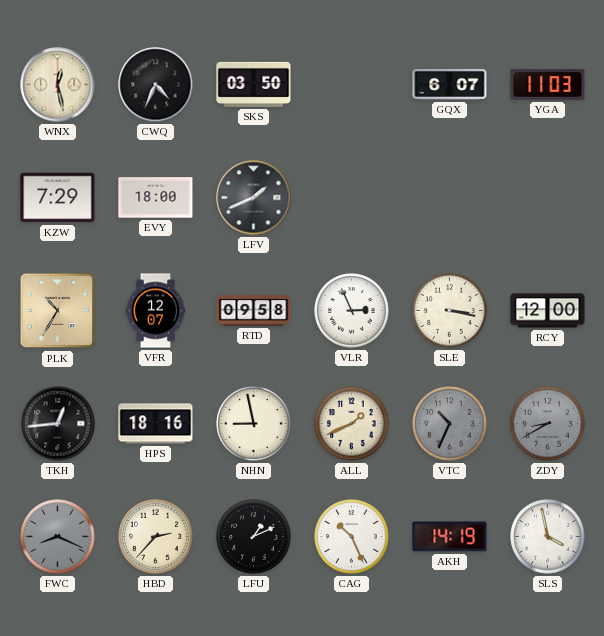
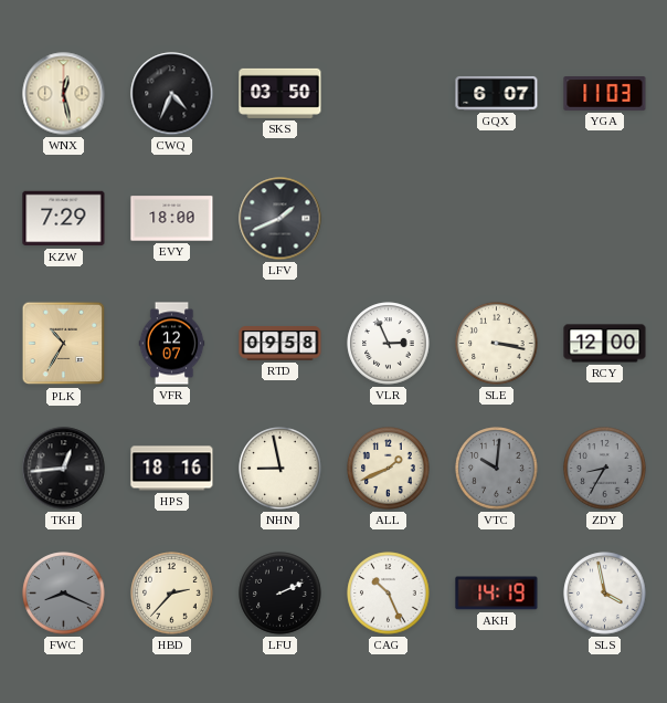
VTC: 10:34 -> 10:01
ZDY: 8:40 -> 8:35
LFU: 1:11 -> 2:11
